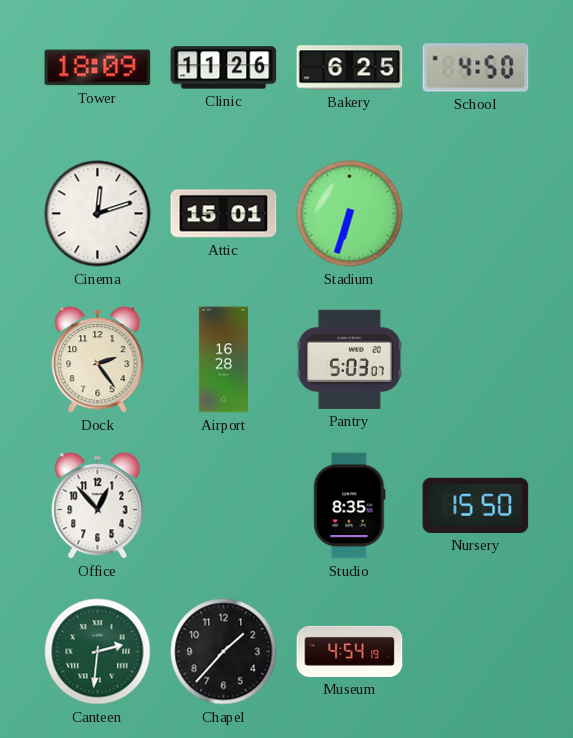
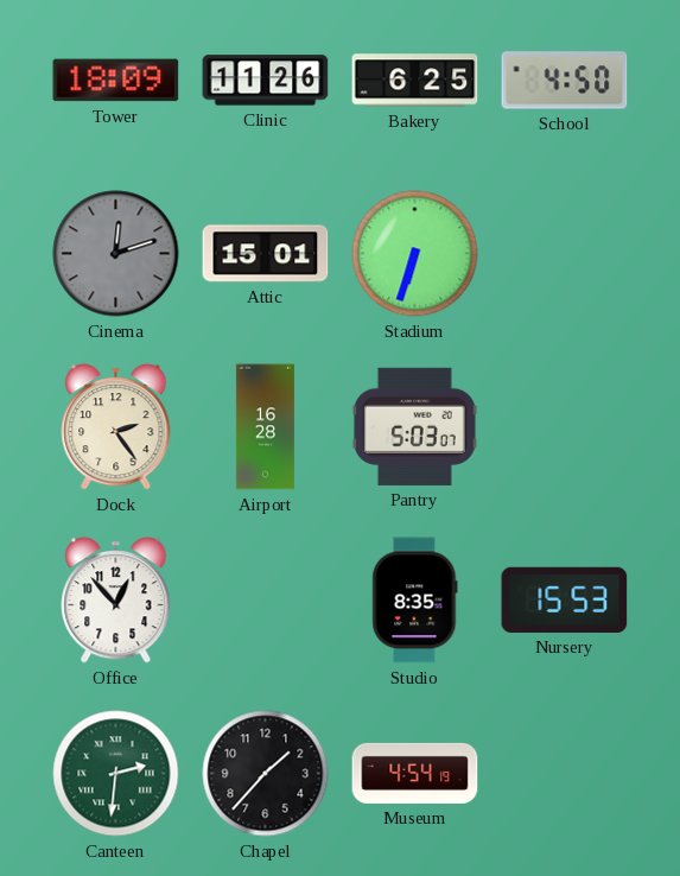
Cinema dial: white -> grey
Nursery: 15:50 -> 15:53
